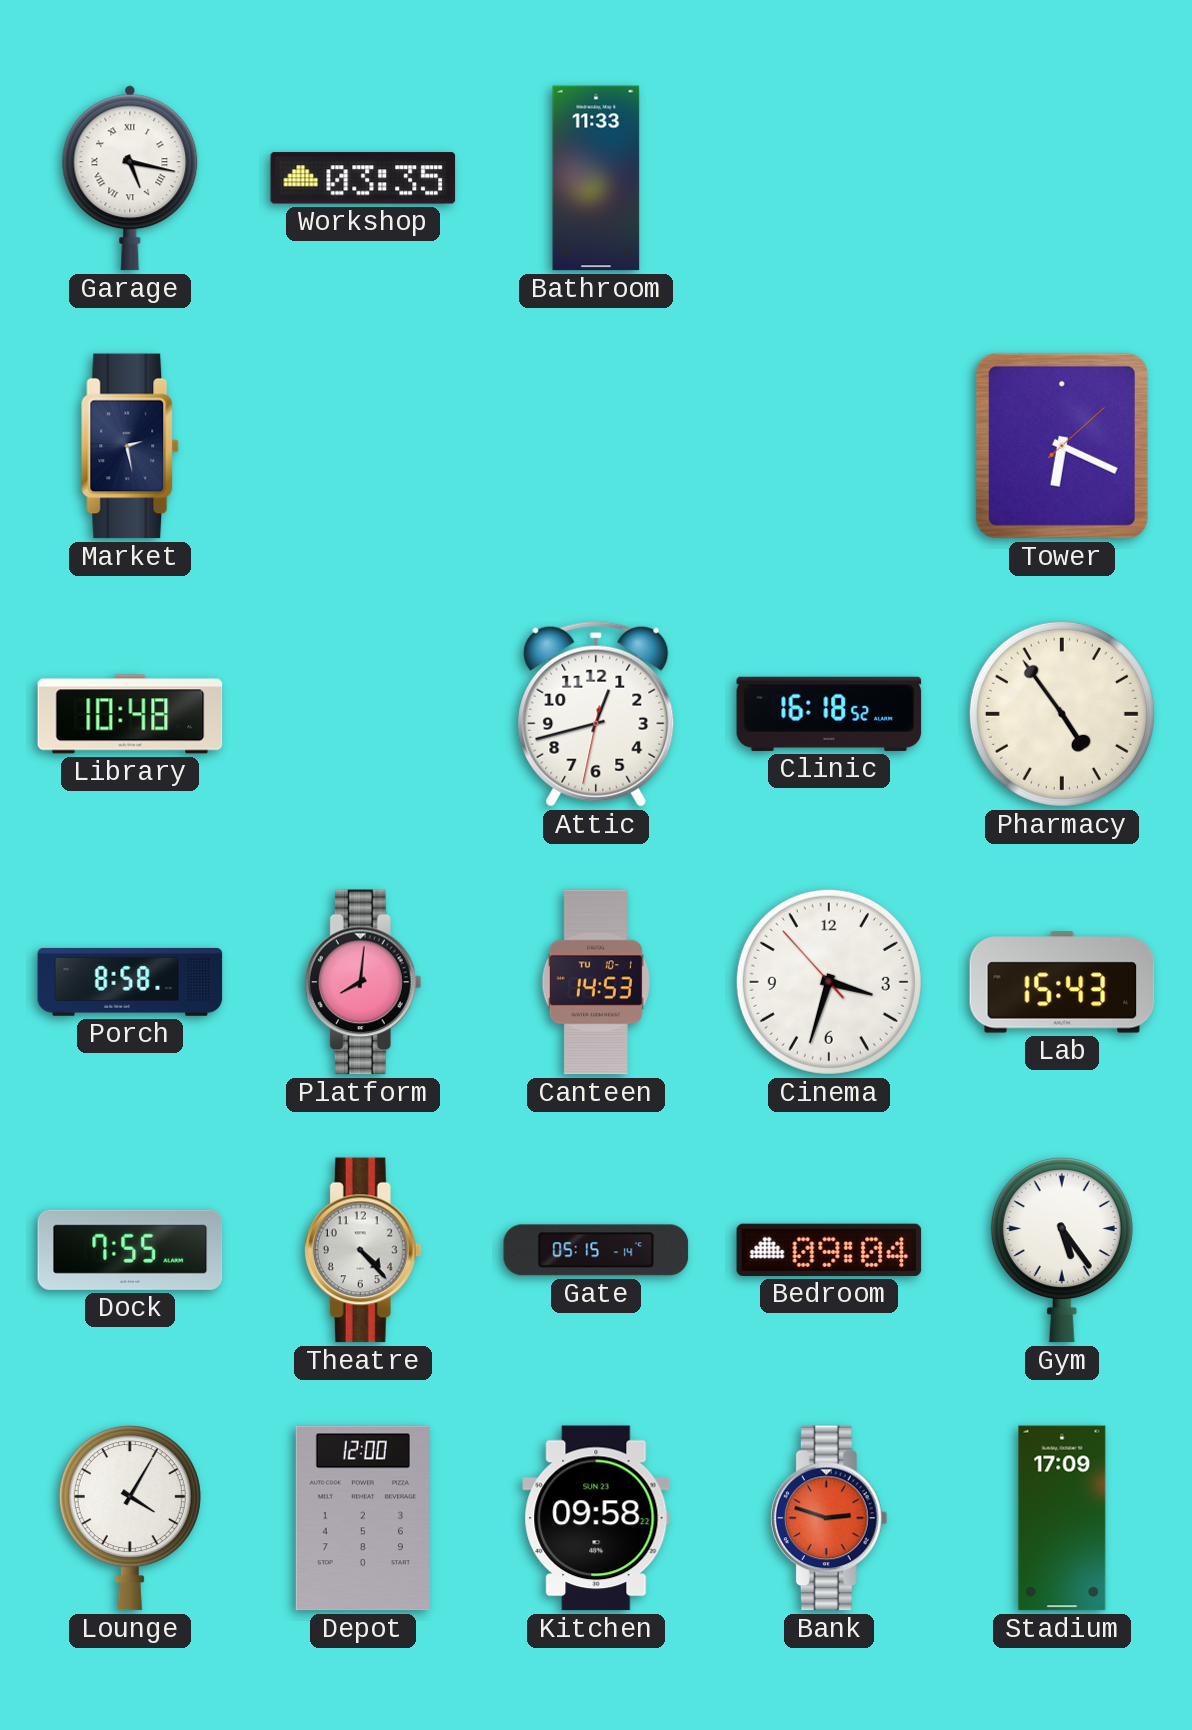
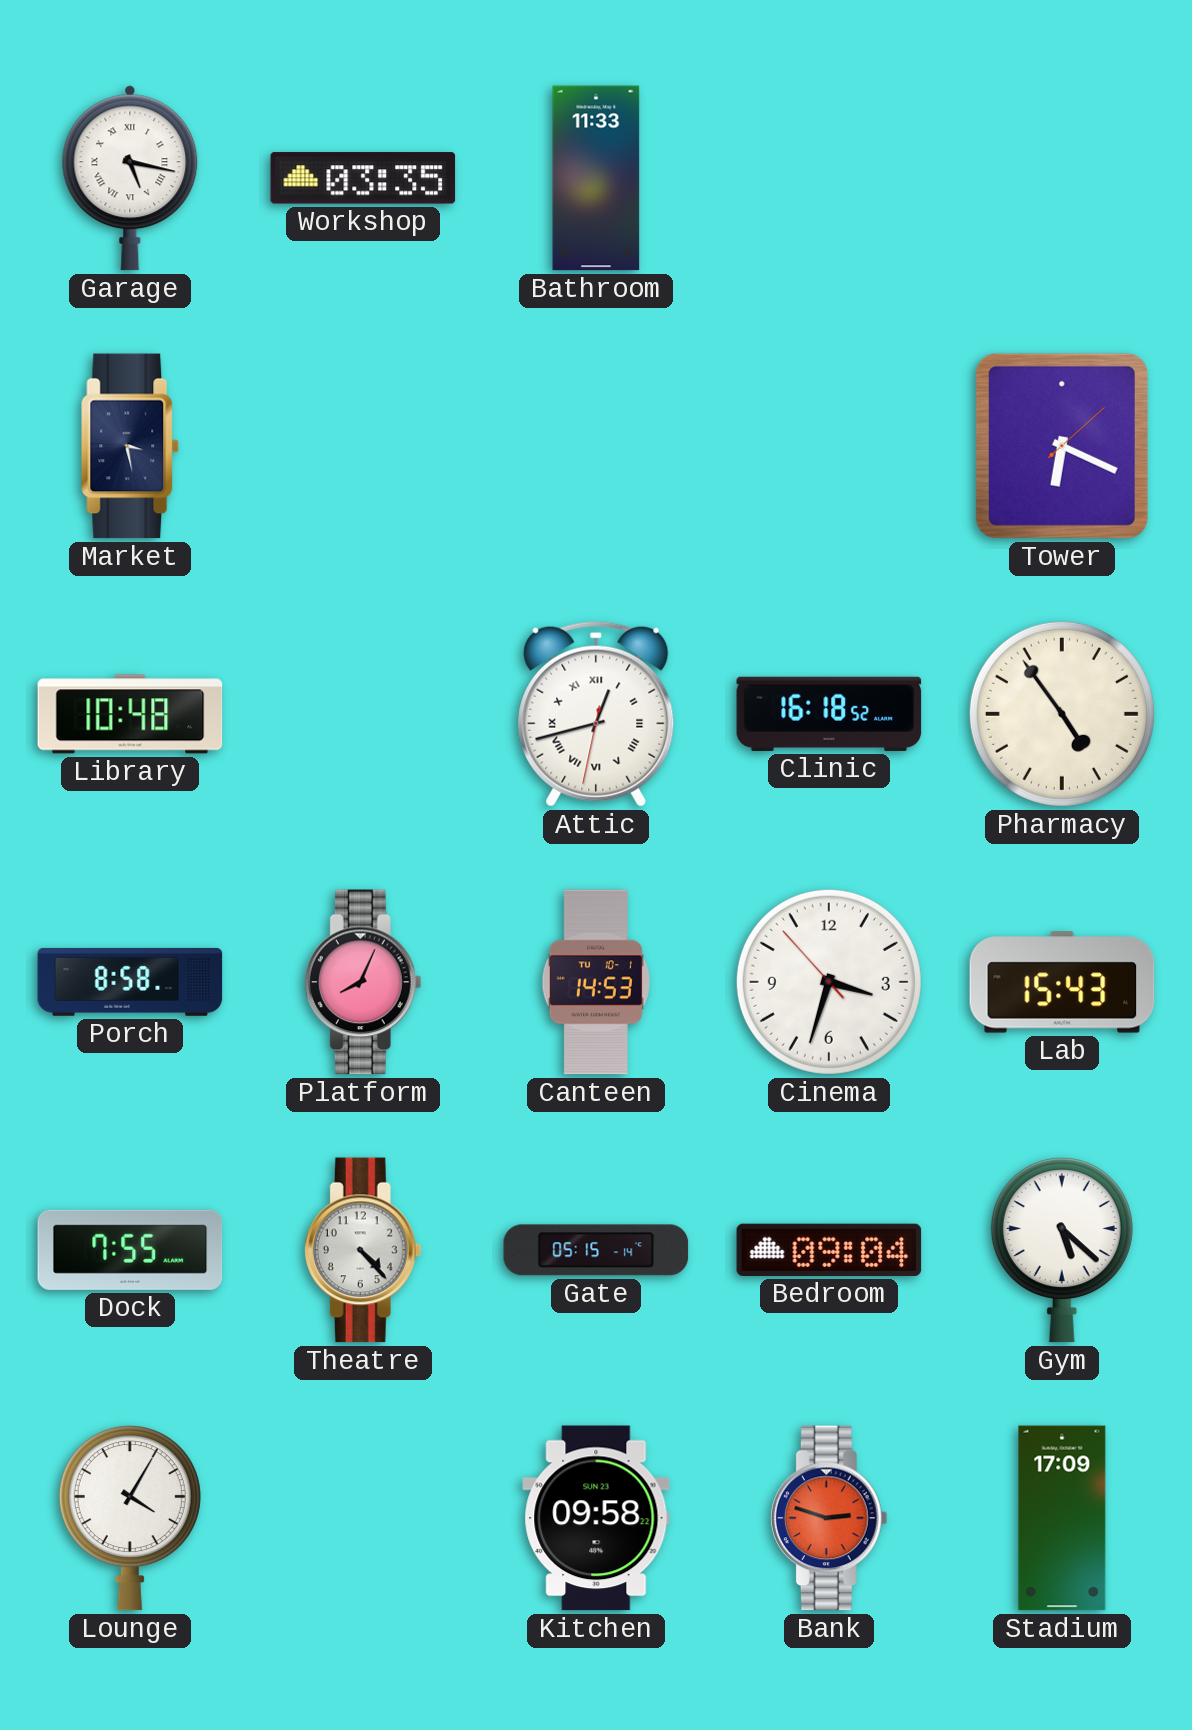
Market: 2:28 -> 3:28
Attic numerals: Arabic -> Roman
Platform: 8:01 -> 8:04
Gym: 5:24 -> 5:22
Depot: 12:00 -> none
